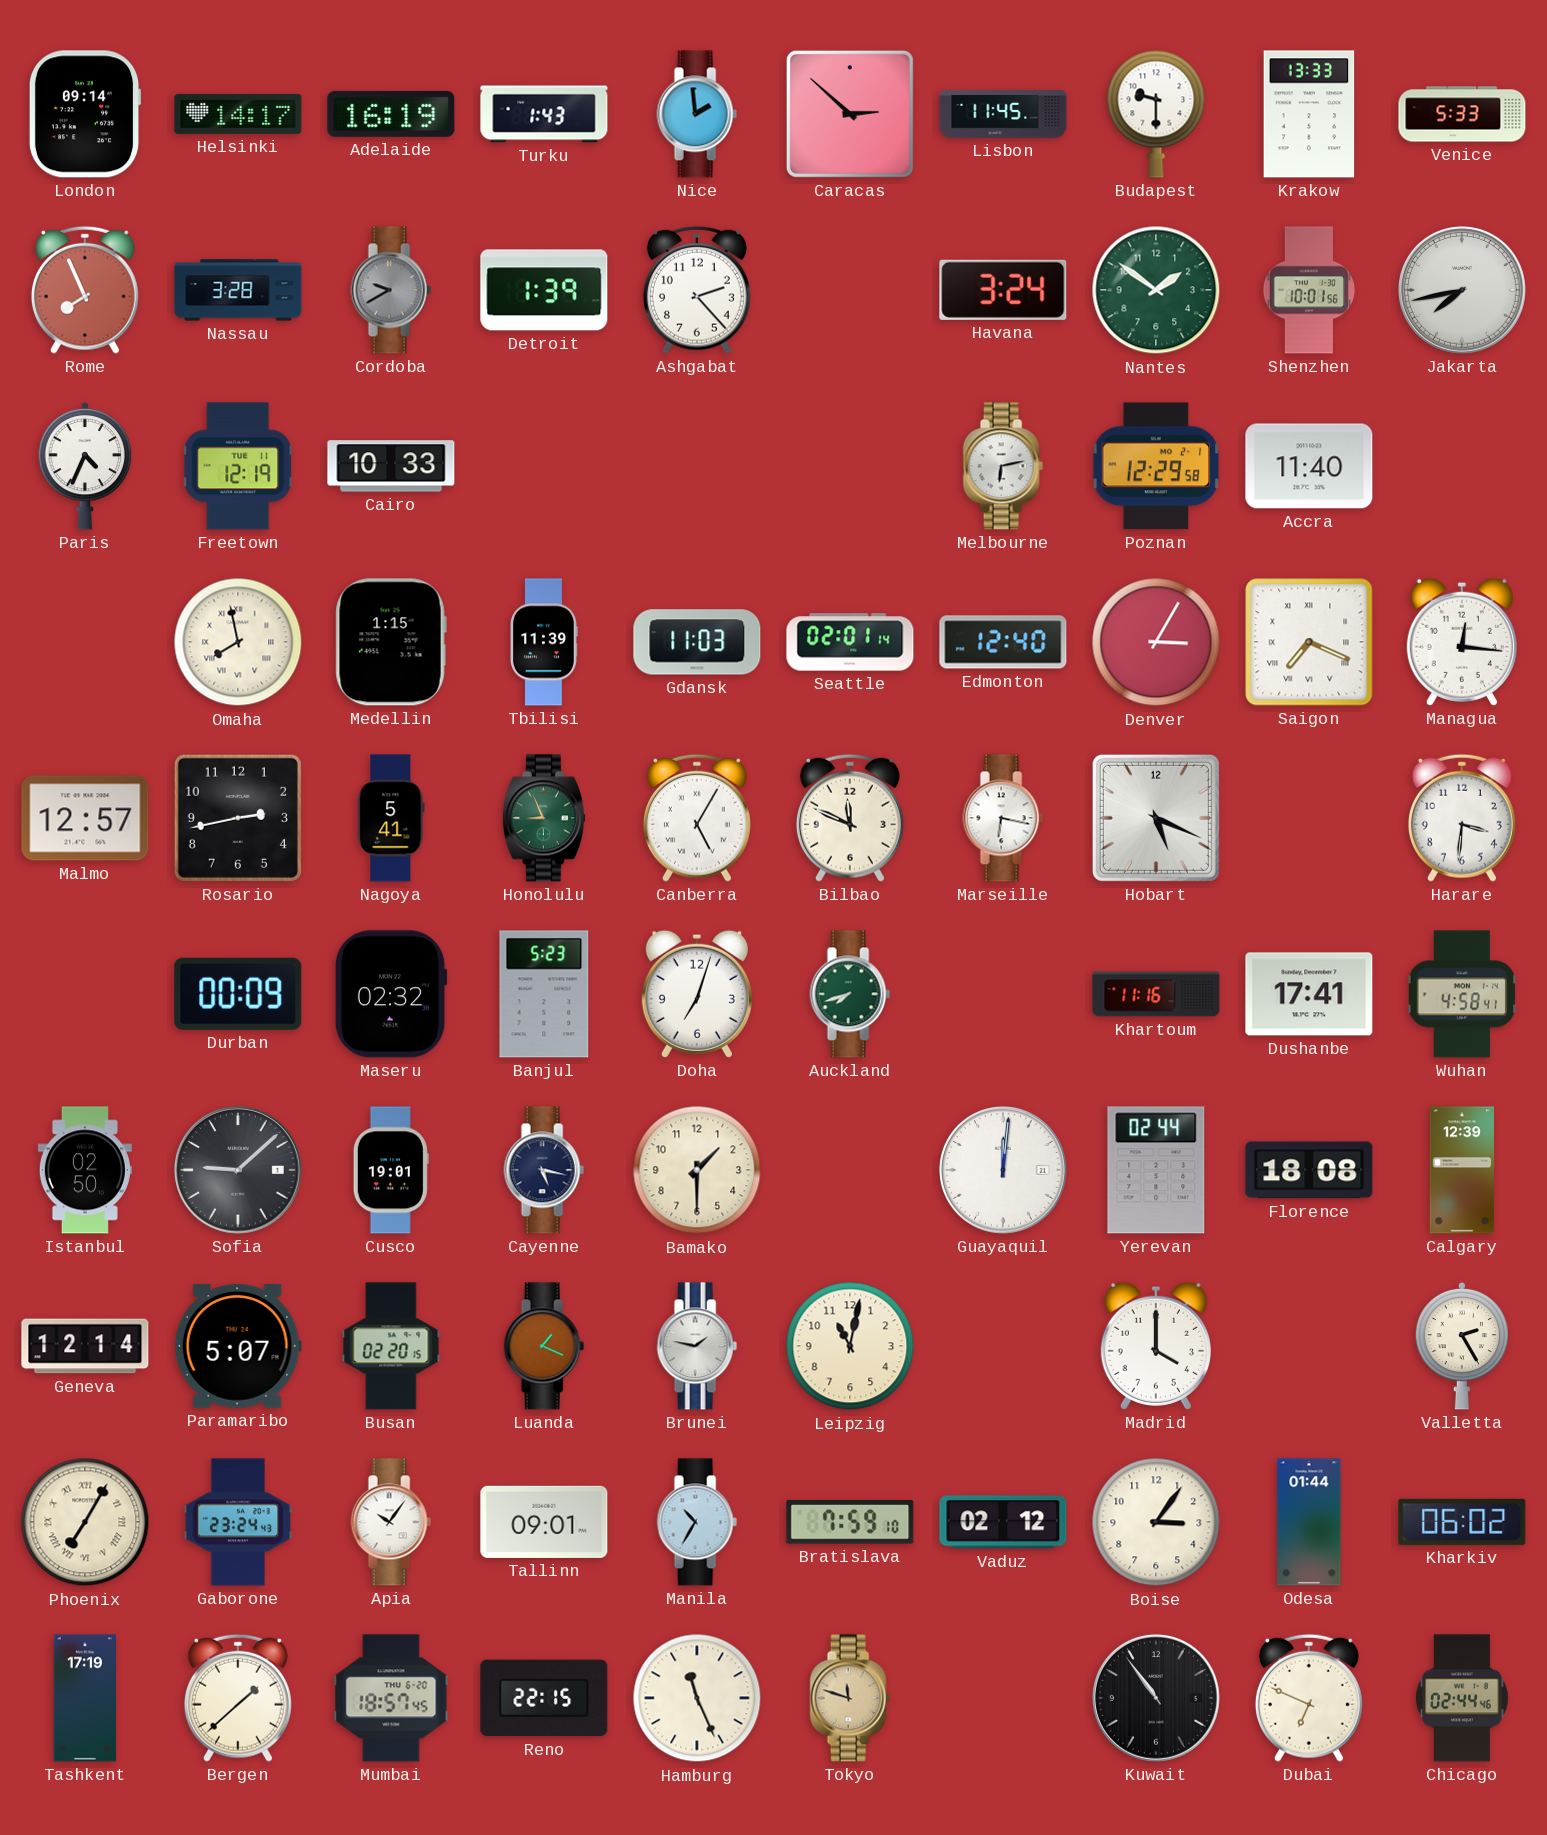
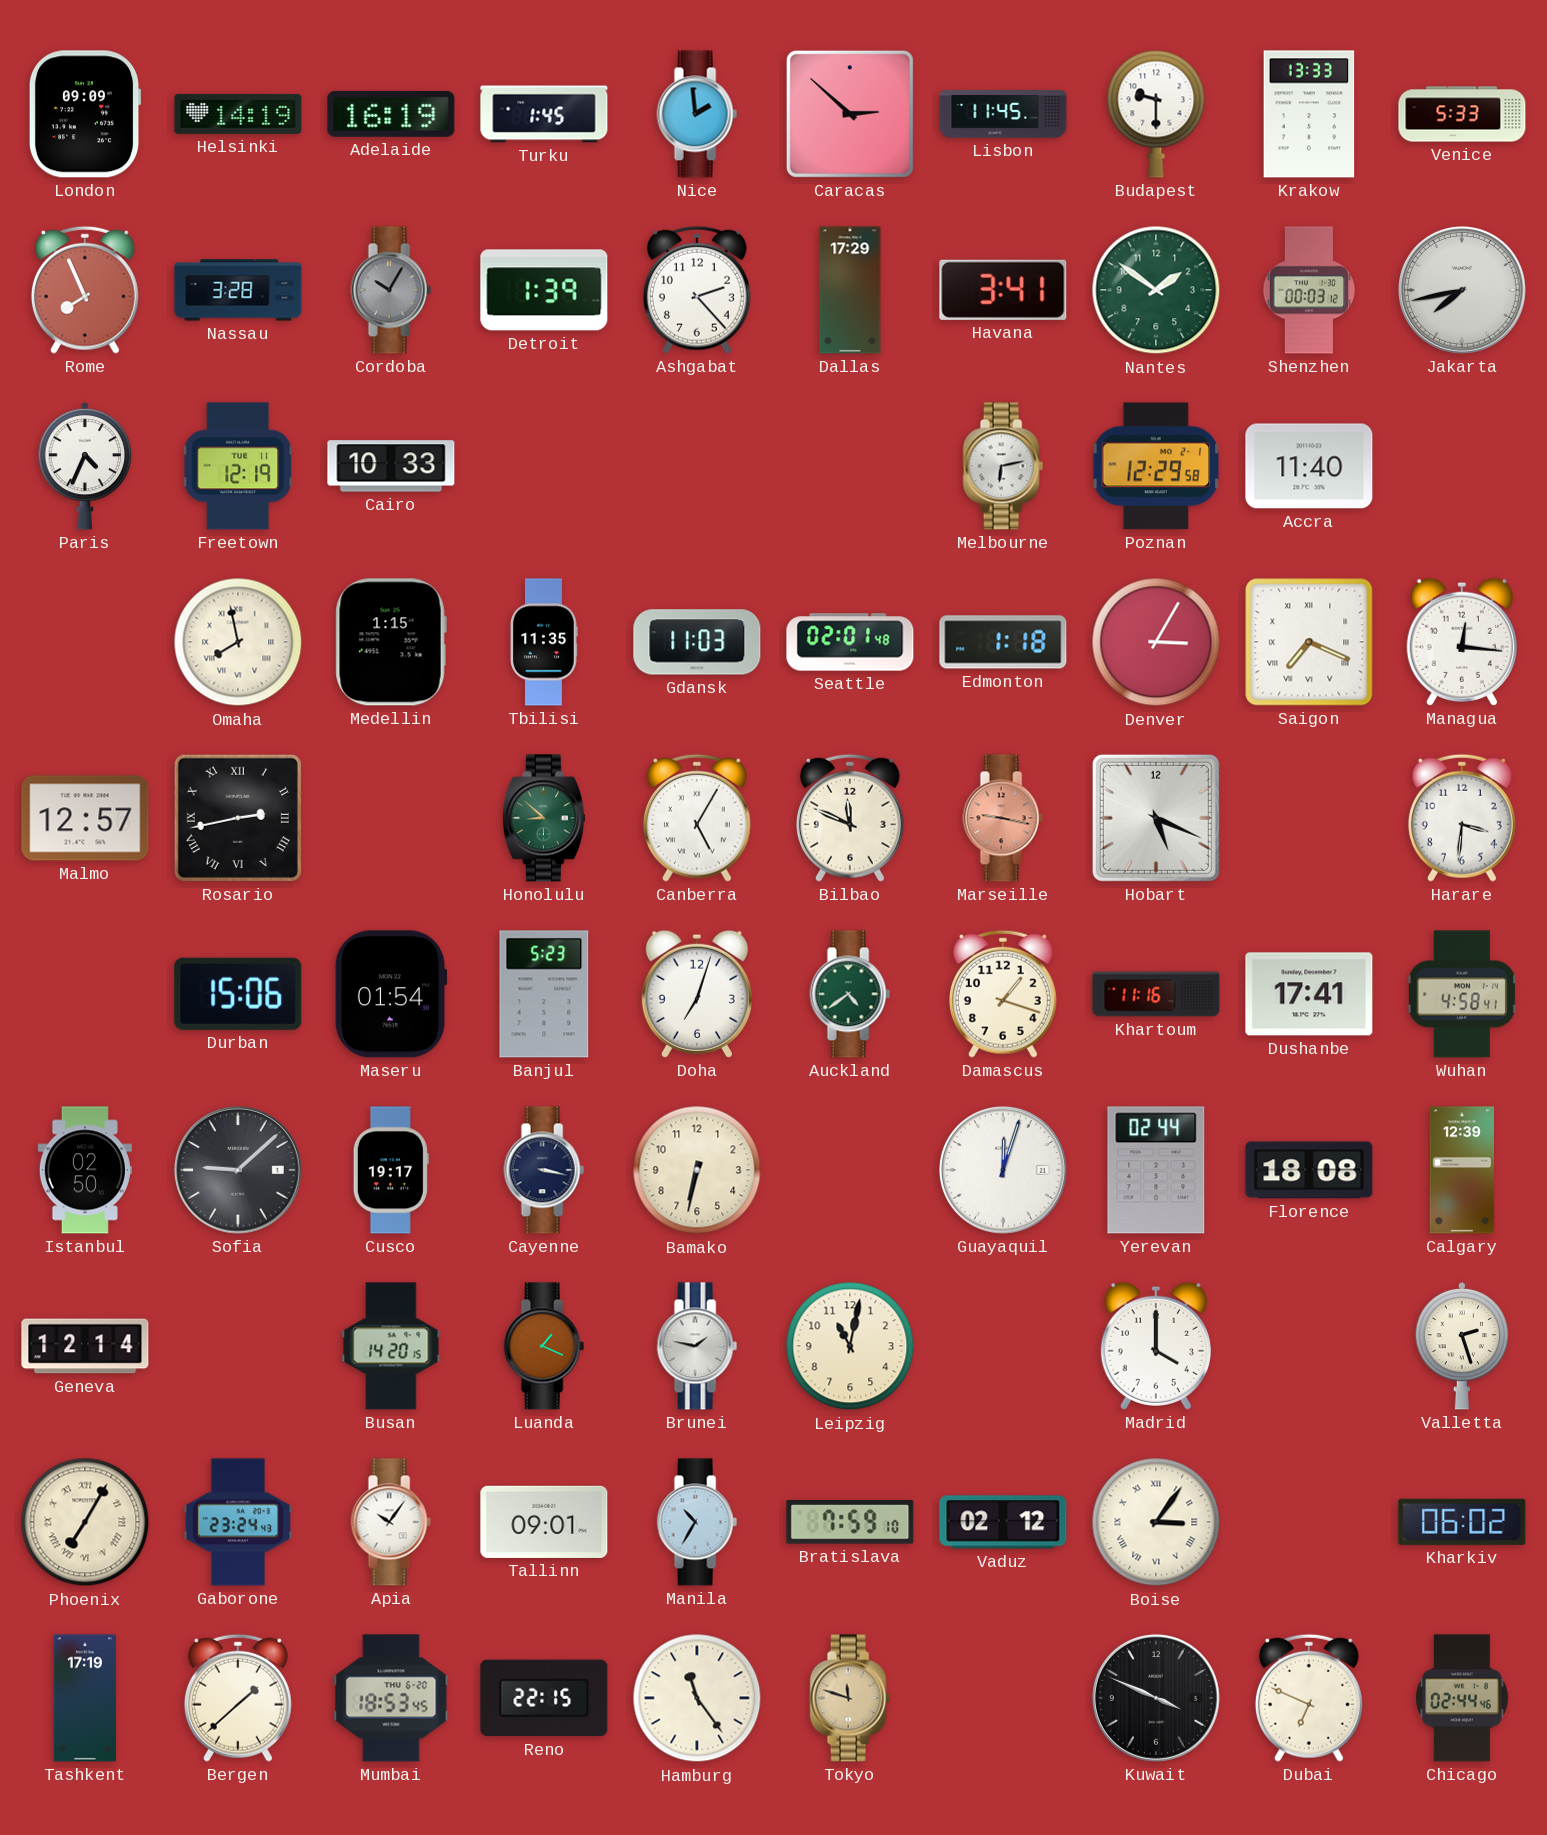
London: 09:14 -> 09:09
Helsinki: 14:17 -> 14:19
Turku: 1:43 -> 1:45
Cordoba: 9:40 -> 10:05
Dallas: none -> 17:29
Havana: 3:24 -> 3:41
Shenzhen: 10:01 -> 00:03
Tbilisi: 11:39 -> 11:35
Seattle: 02:01:14 -> 02:01:48
Edmonton: 12:40 -> 1:18
Rosario numerals: Arabic -> Roman
Nagoya: 5:41 -> none
Honolulu: 8:56 -> 8:52
Marseille: 6:17 -> 9:17
Marseille dial: white -> salmon
Durban: 00:09 -> 15:06
Maseru: 02:32 -> 01:54
Auckland: 7:42 -> 4:39
Damascus: none -> 1:18
Cusco: 19:01 -> 19:17
Cayenne: 5:17 -> 3:17
Bamako: 1:30 -> 6:32
Guayaquil: 12:01 -> 12:03
Paramaribo: 5:07 -> none
Busan: 02:20 -> 14:20
Valletta: 2:25 -> 2:27
Boise numerals: Arabic -> Roman
Odesa: 01:44 -> none
Mumbai: 18:57 -> 18:53
Hamburg: 11:26 -> 11:24
Kuwait: 10:54 -> 3:49
